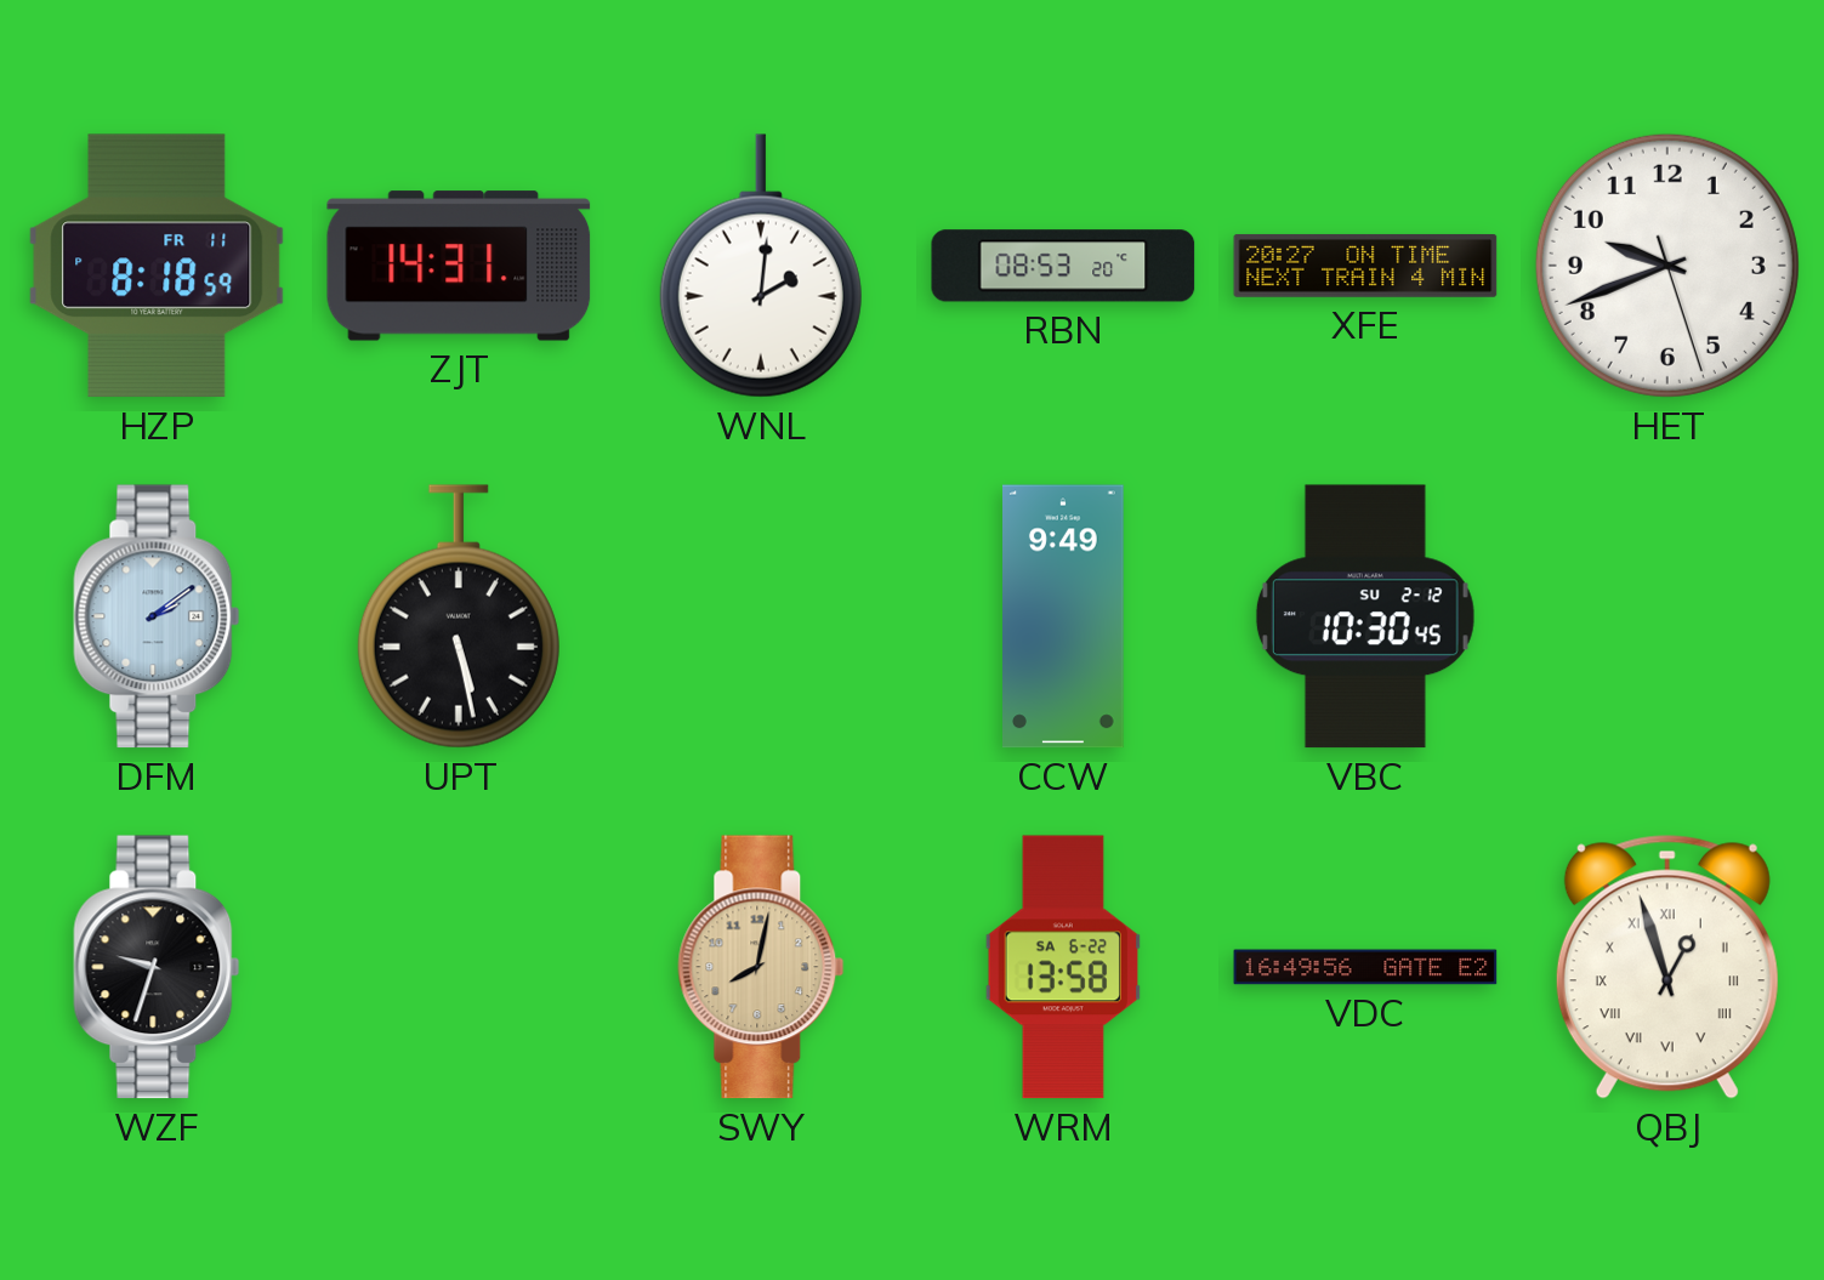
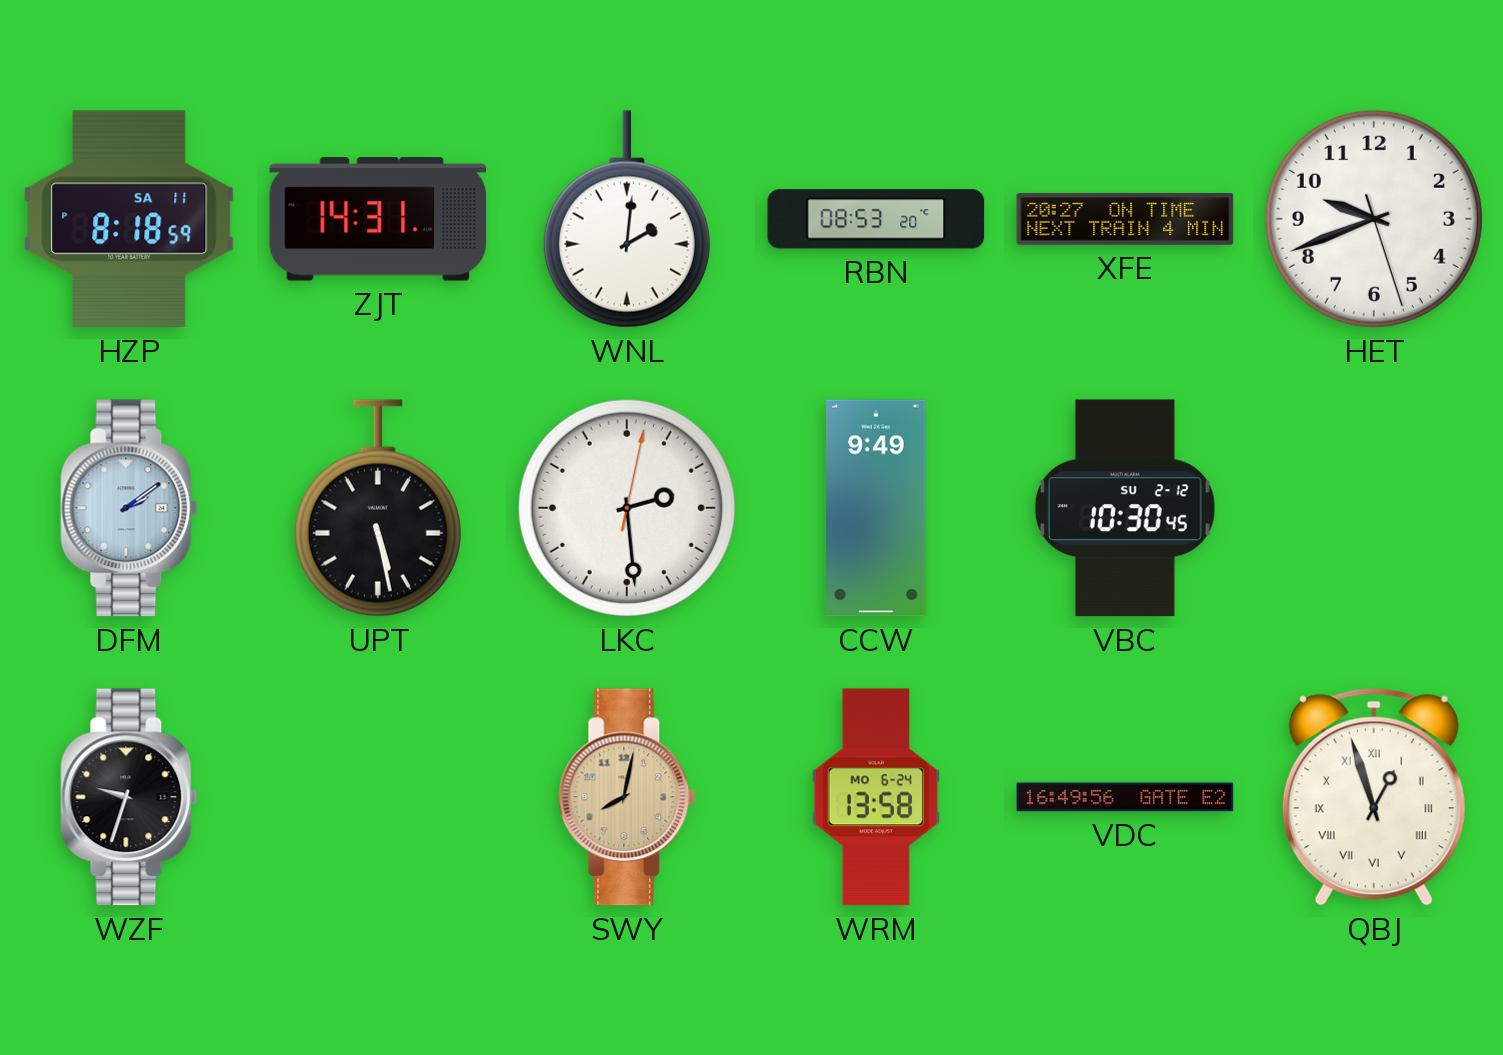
HZP date: FR 11 -> SA 11
LKC: none -> 2:29
WRM date: SA 6-22 -> MO 6-24
